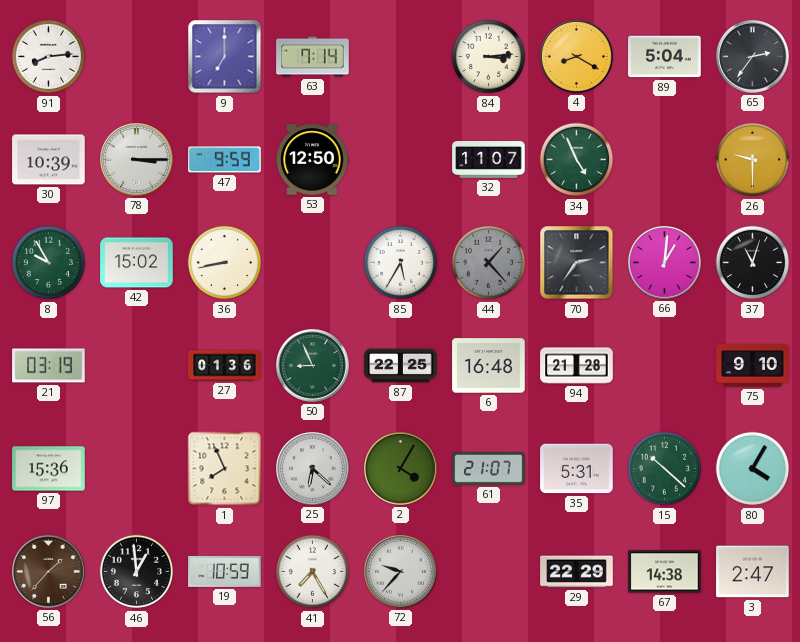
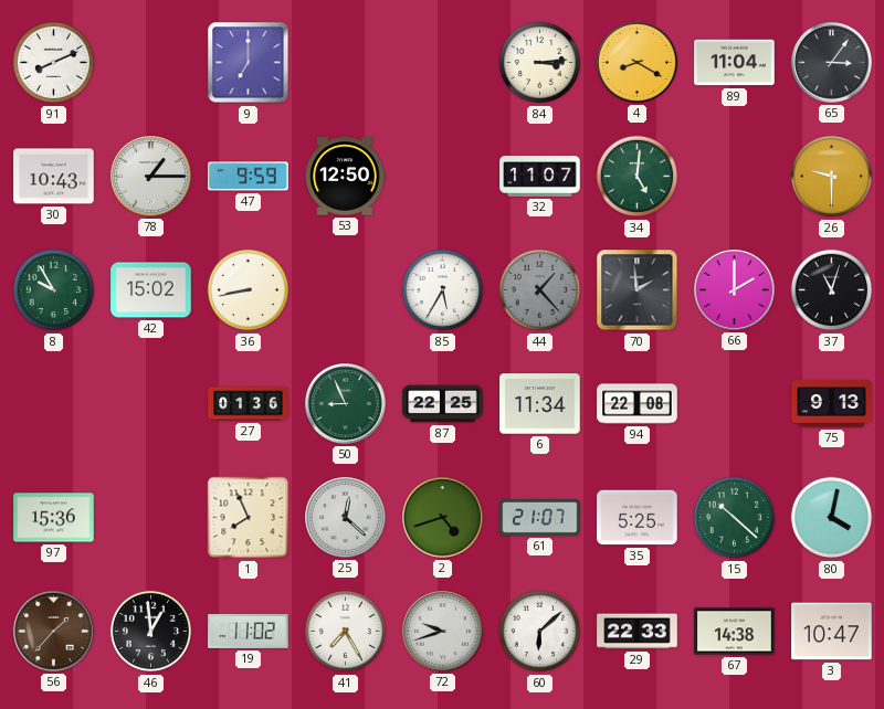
91: 8:14 -> 8:11
63: 7:14 -> none
89: 5:04 -> 11:04
65: 2:36 -> 3:06
30: 10:39 -> 10:43
78: 3:15 -> 1:15
34: 4:56 -> 5:01
70: 2:36 -> 1:59
66: 1:01 -> 2:00
21: 03:19 -> none
6: 16:48 -> 11:34
94: 21:28 -> 22:08
75: 9:10 -> 9:13
25: 6:22 -> 12:22
2: 4:05 -> 4:42
35: 5:31 -> 5:25
80: 4:05 -> 4:02
19: 10:59 -> 11:02
72: 9:37 -> 9:42
60: none -> 6:08
29: 22:29 -> 22:33
3: 2:47 -> 10:47
